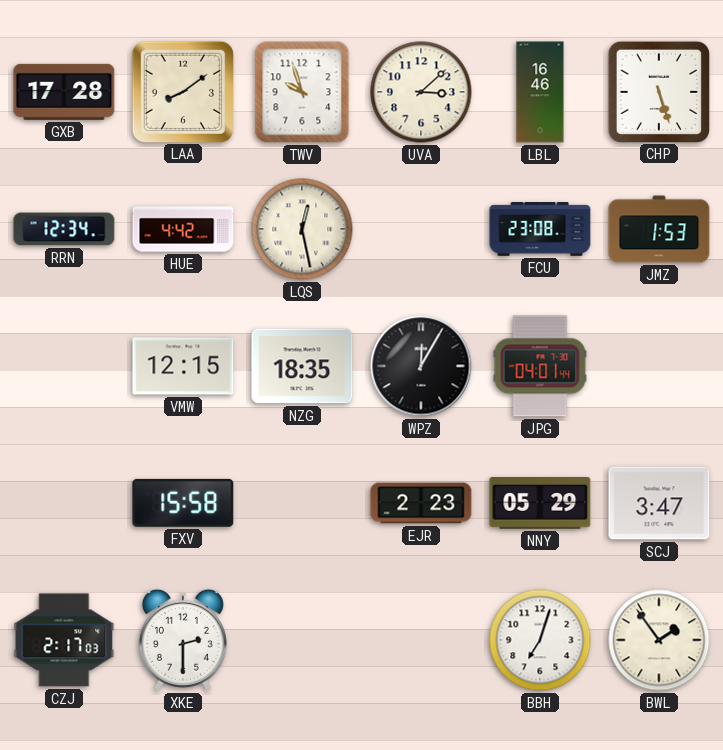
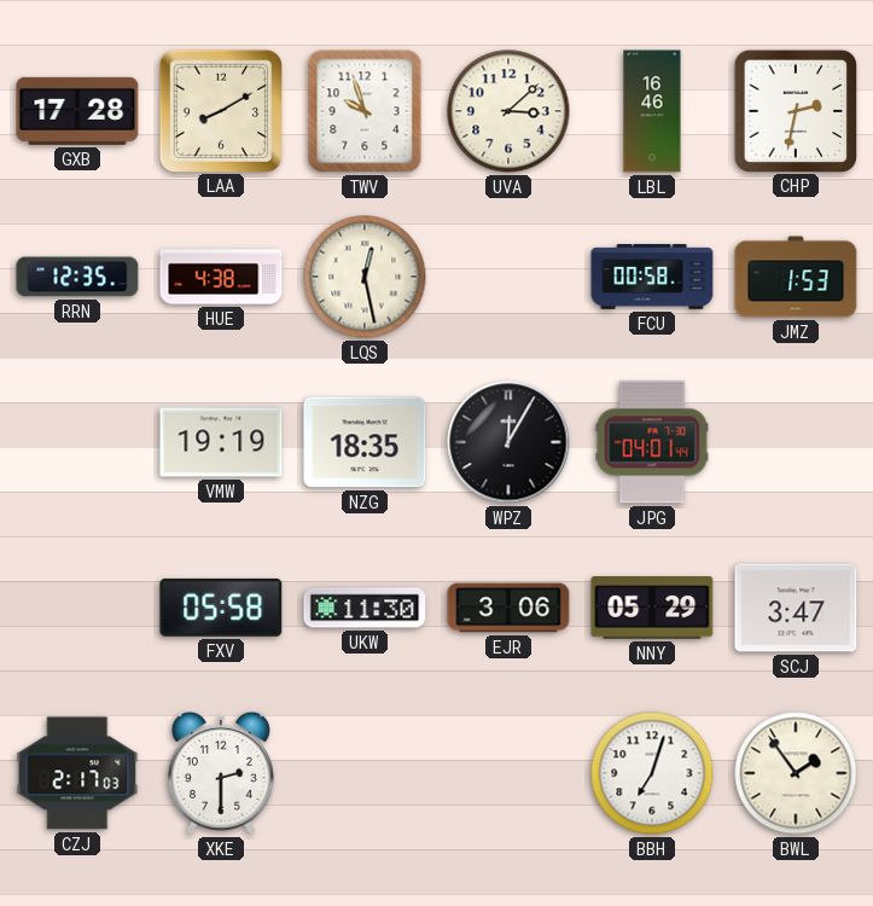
LAA: 8:09 -> 8:10
CHP: 5:27 -> 2:32
RRN: 12:34 -> 12:35
HUE: 4:42 -> 4:38
FCU: 23:08 -> 00:58
VMW: 12:15 -> 19:19
FXV: 15:58 -> 05:58
UKW: none -> 11:30
EJR: 2:23 -> 3:06
